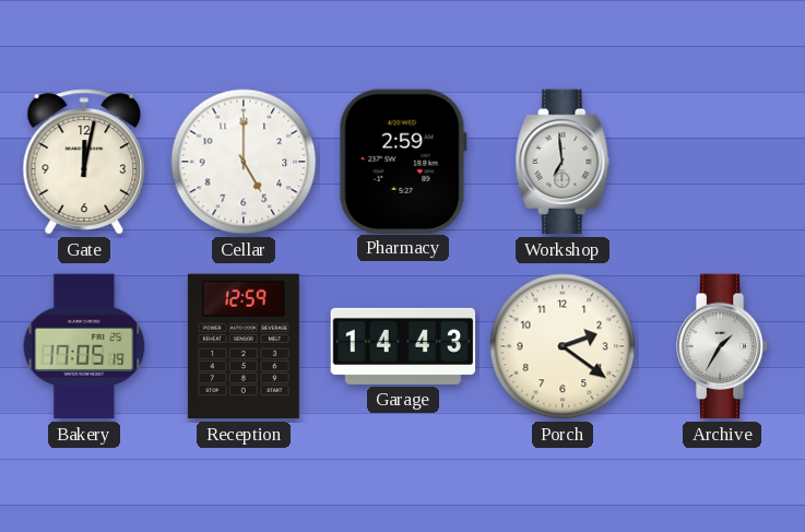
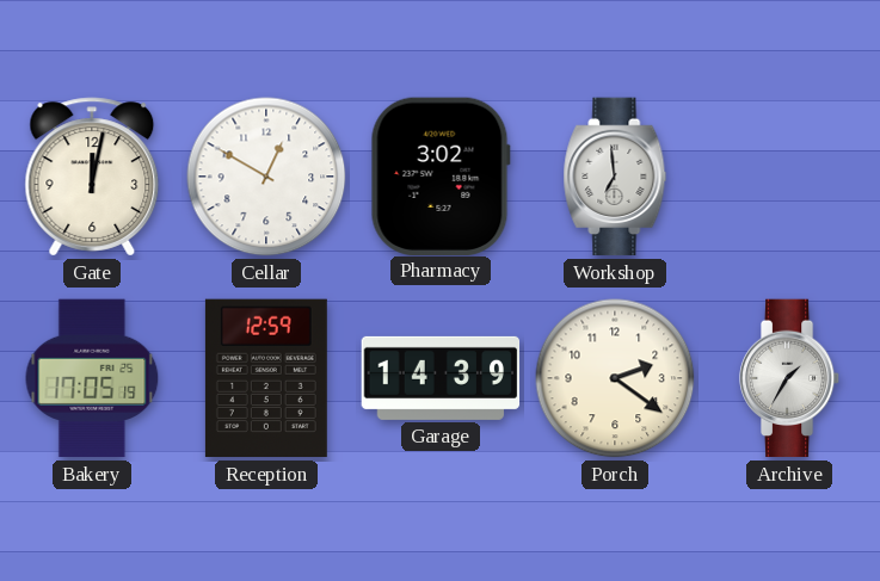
Cellar: 5:00 -> 12:50
Pharmacy: 2:59 -> 3:02
Garage: 14:43 -> 14:39
